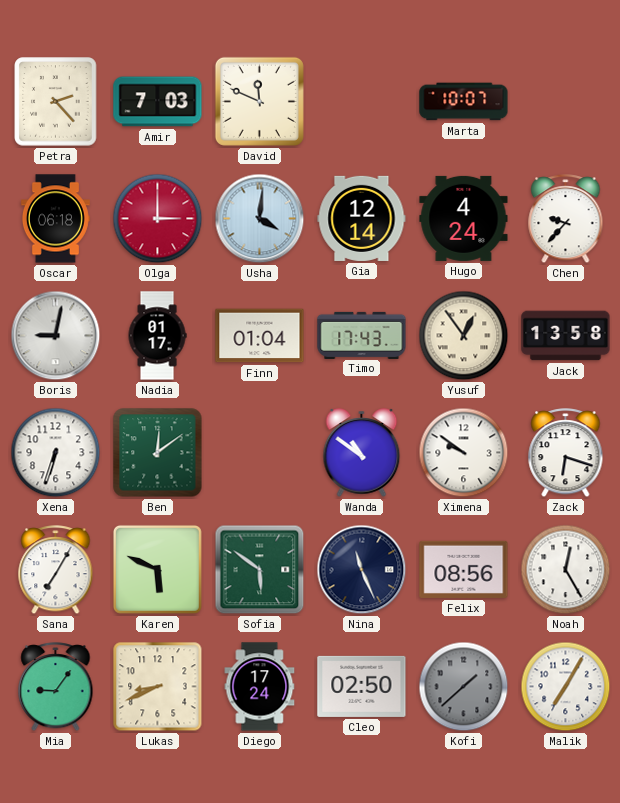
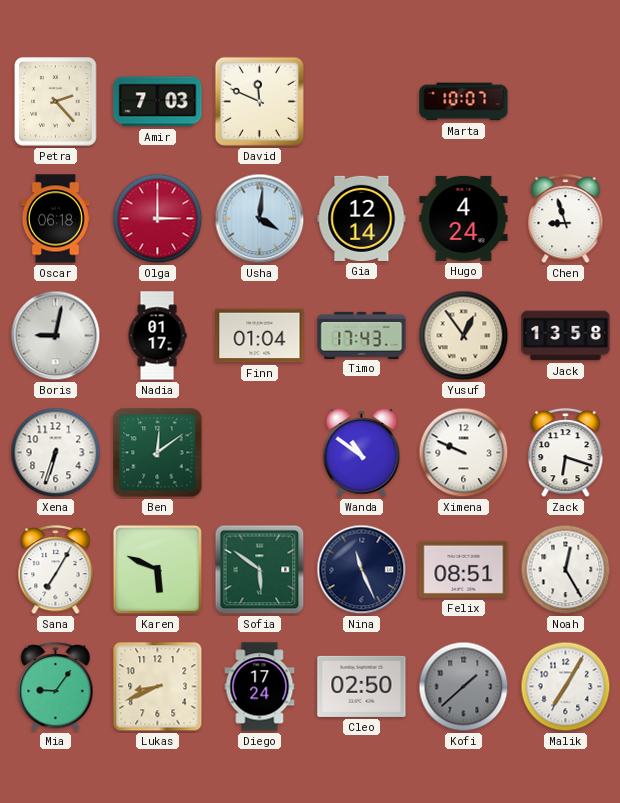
Chen: 9:37 -> 8:57
Ximena: 9:51 -> 9:49
Felix: 08:56 -> 08:51
